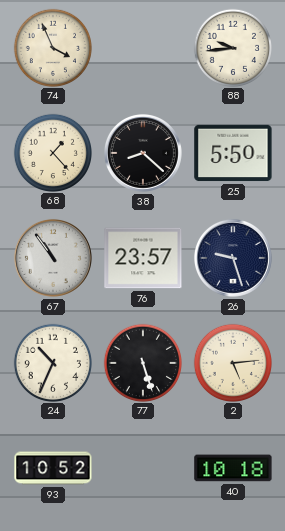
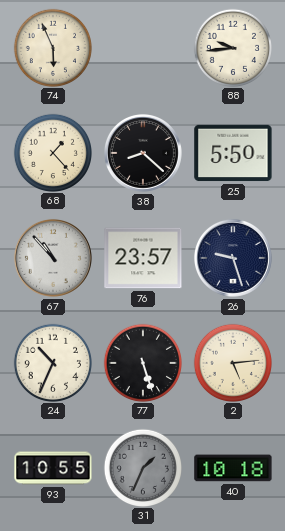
74: 3:56 -> 5:56
67: 10:54 -> 10:53
93: 10:52 -> 10:55
31: none -> 1:34
